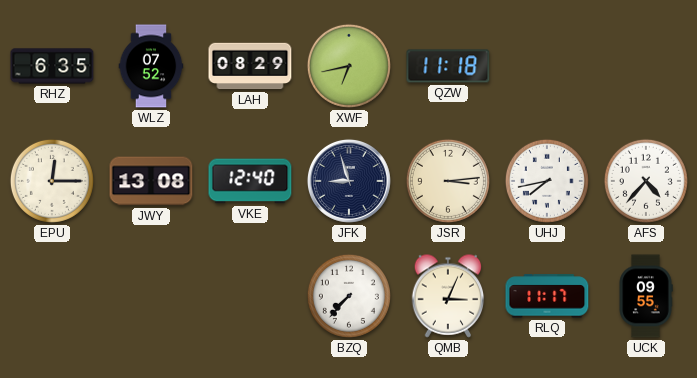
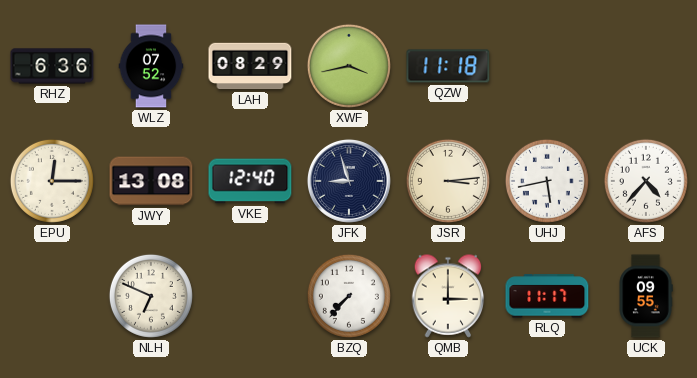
RHZ: 6:35 -> 6:36
XWF: 6:43 -> 3:43
UHJ: 7:43 -> 5:43
NLH: none -> 6:49
QMB: 3:04 -> 3:00
